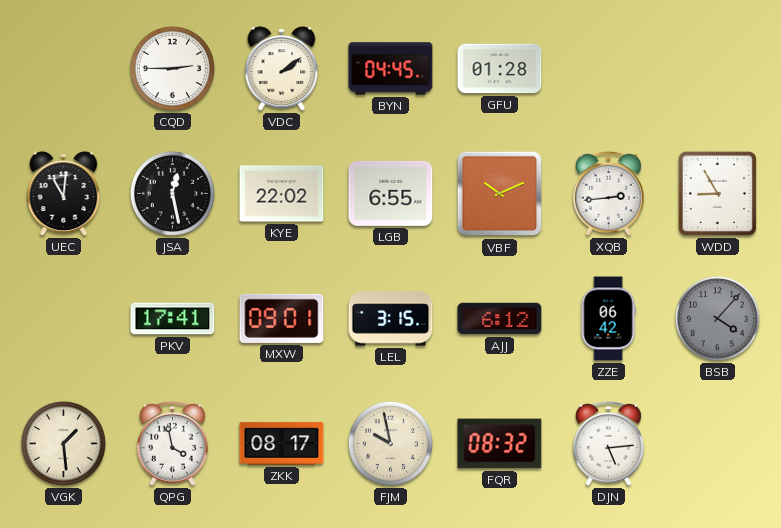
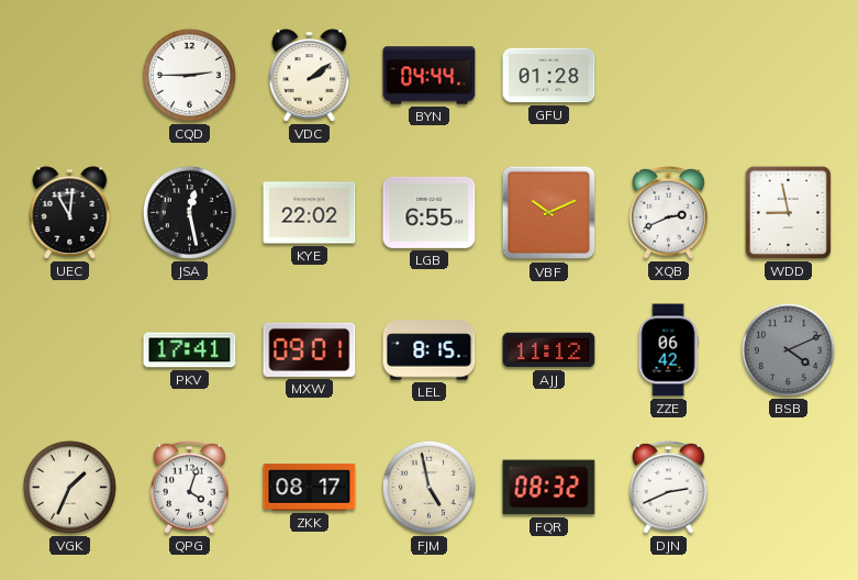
BYN: 04:45 -> 04:44
XQB: 2:44 -> 2:41
WDD: 8:55 -> 8:58
LEL: 3:15 -> 8:15
AJJ: 6:12 -> 11:12
BSB: 4:07 -> 4:11
VGK: 1:29 -> 1:34
QPG: 3:58 -> 4:03
FJM: 9:58 -> 4:58
DJN: 5:14 -> 2:41
